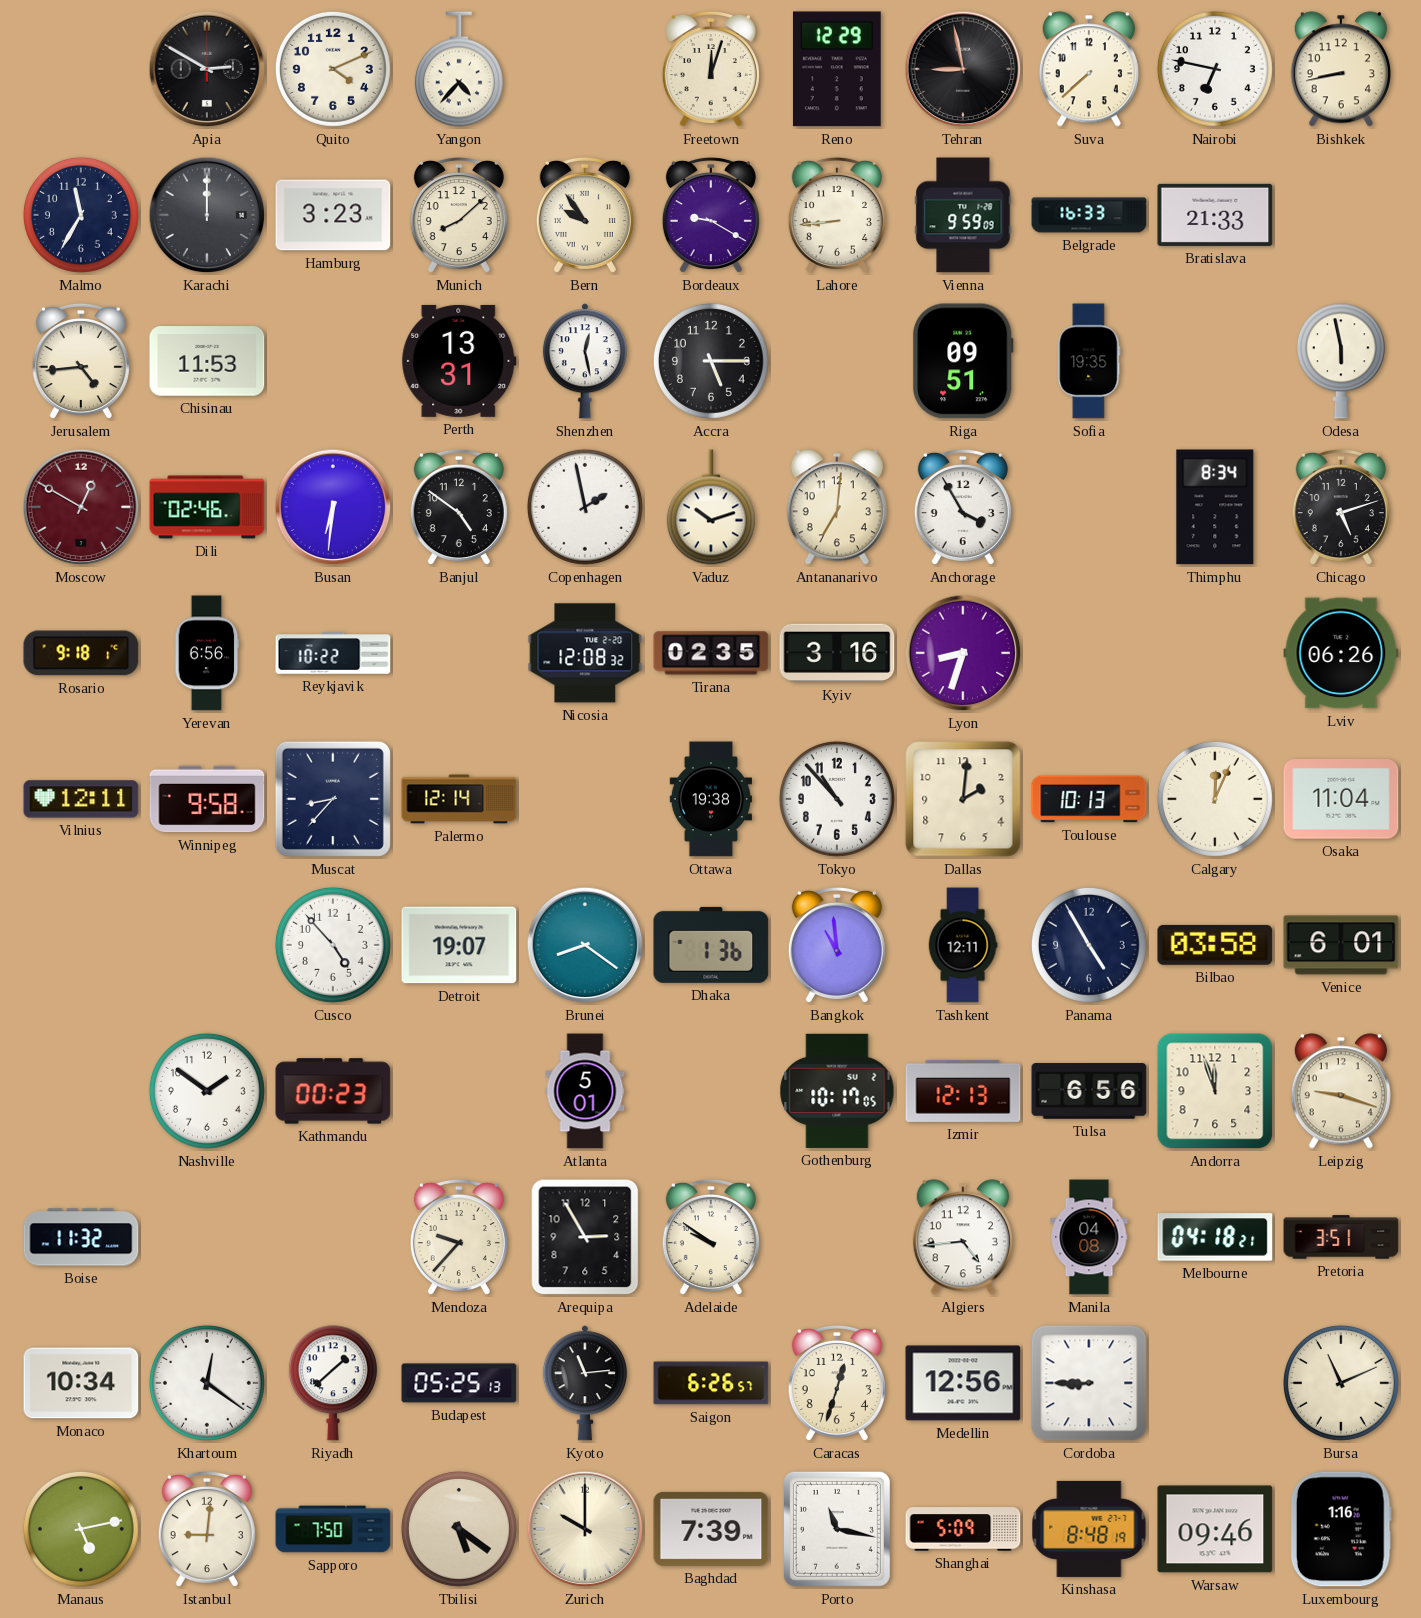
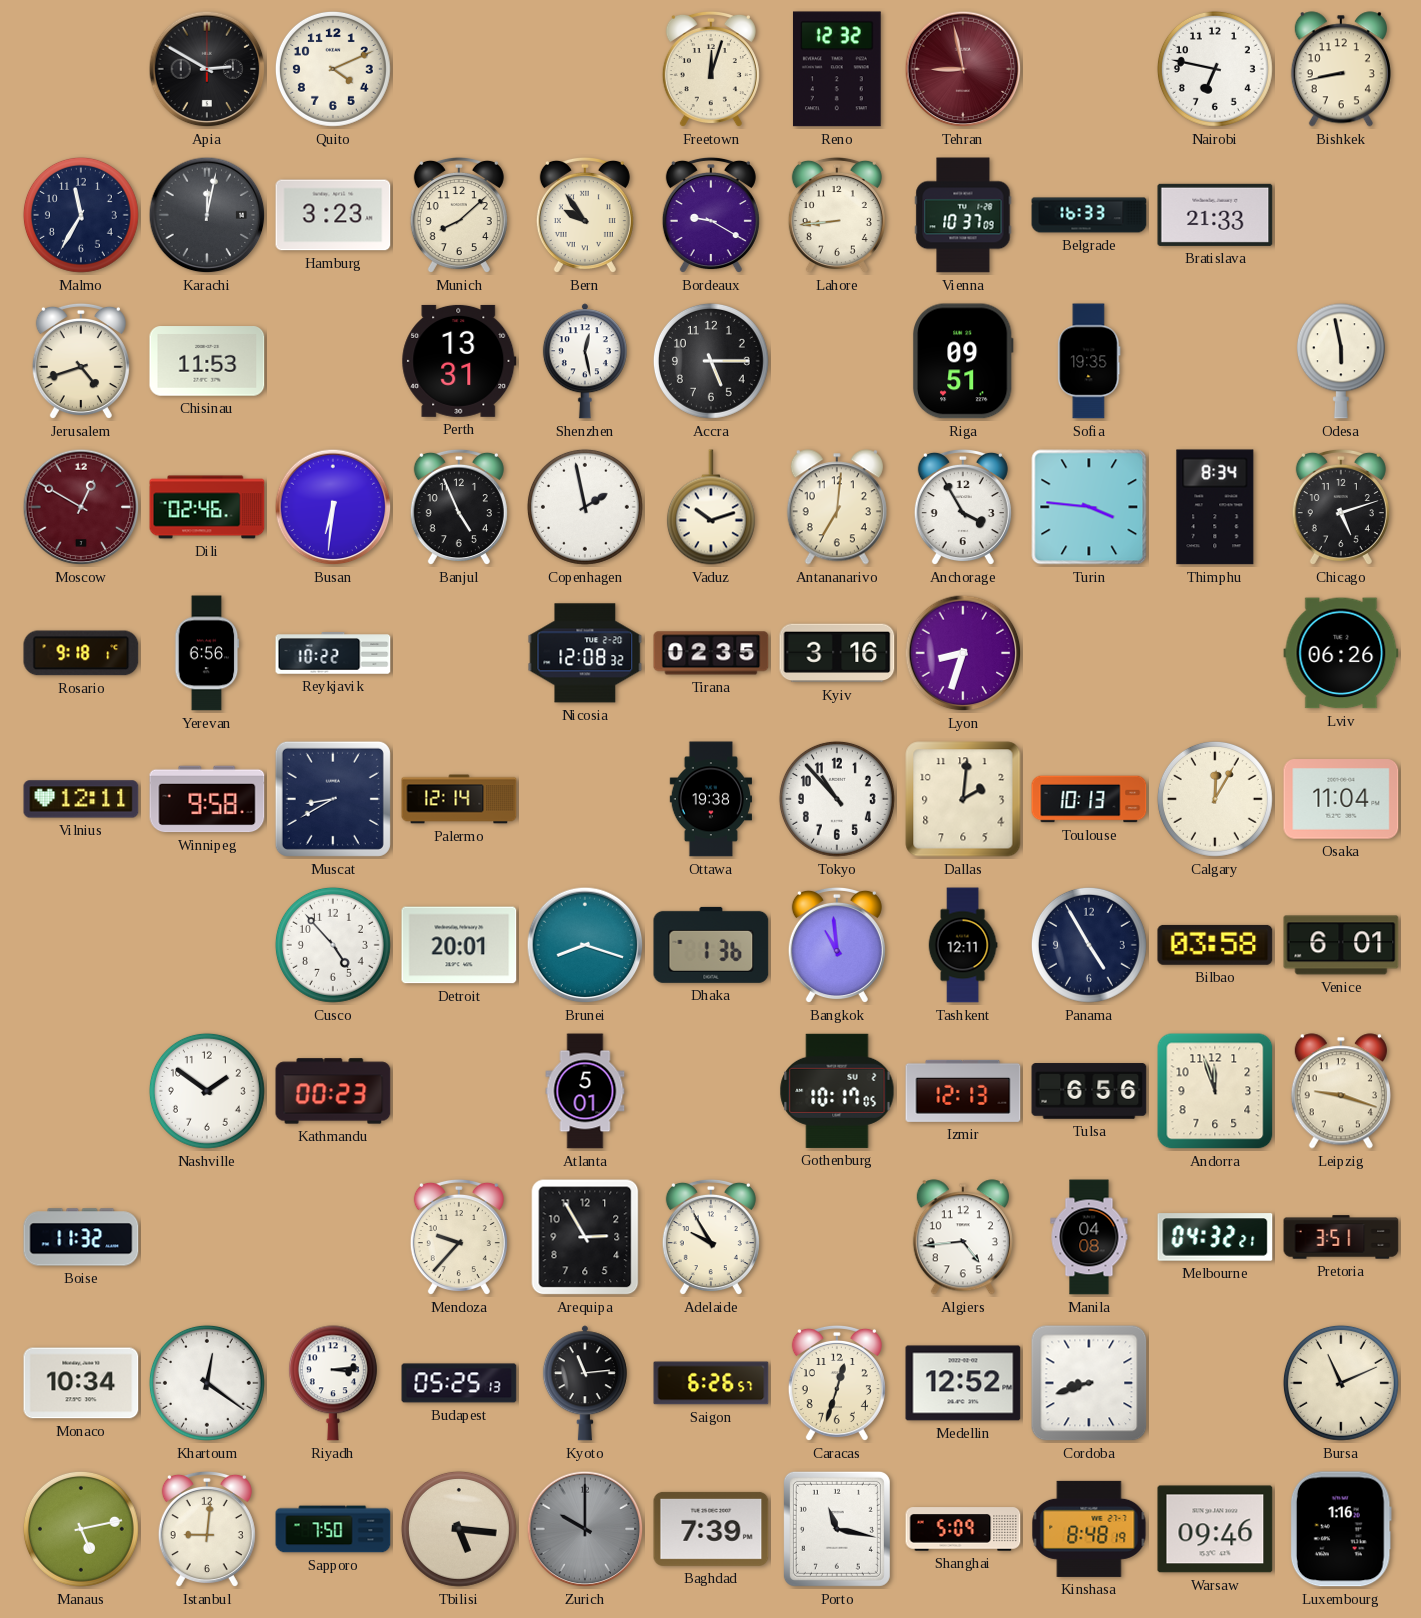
Yangon: 4:37 -> none
Reno: 12:29 -> 12:32
Tehran dial: black -> burgundy
Suva: 7:38 -> none
Karachi: 12:00 -> 12:02
Vienna: 9:59 -> 10:37
Jerusalem: 4:44 -> 4:42
Banjul: 4:51 -> 4:56
Turin: none -> 3:46
Muscat: 8:37 -> 8:40
Calgary: 12:04 -> 12:05
Detroit: 19:07 -> 20:01
Brunei: 8:21 -> 8:18
Adelaide: 9:51 -> 9:55
Melbourne: 04:18 -> 04:32
Riyadh: 1:38 -> 3:14
Medellin: 12:56 -> 12:52
Cordoba: 8:45 -> 8:42
Tbilisi: 5:21 -> 5:16
Zurich dial: cream -> grey
